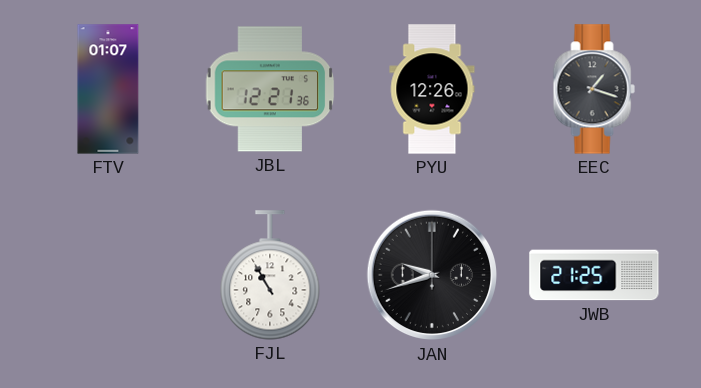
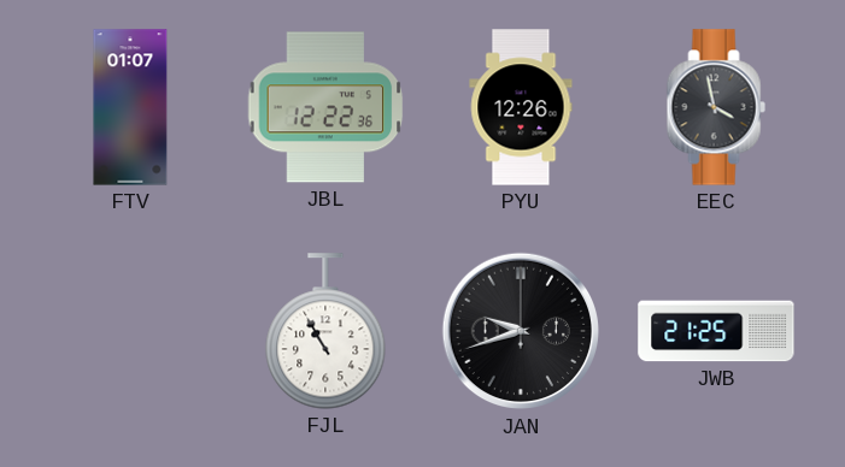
JBL: 12:21 -> 12:22
EEC: 1:18 -> 3:58
